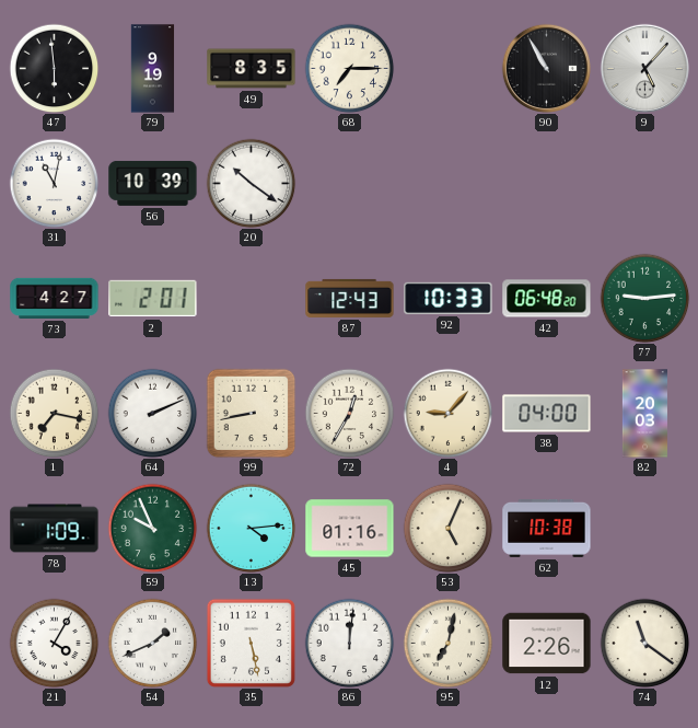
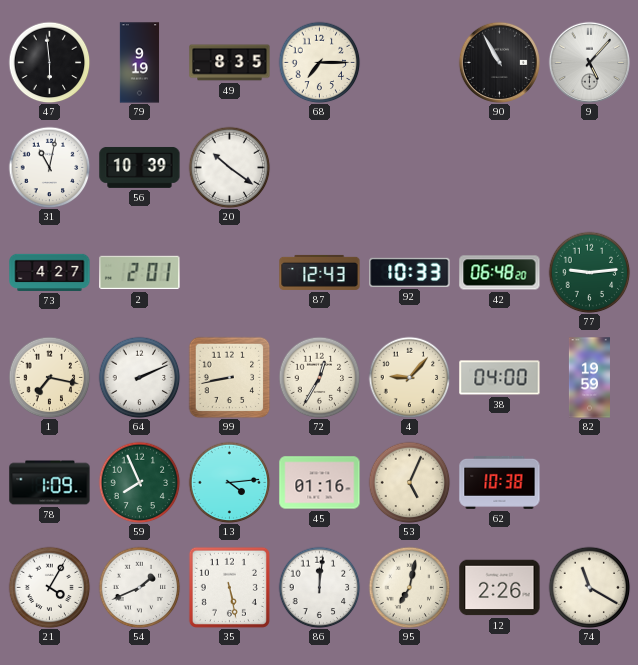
82: 20:03 -> 19:59
59: 9:56 -> 7:56
74: 11:21 -> 11:20
